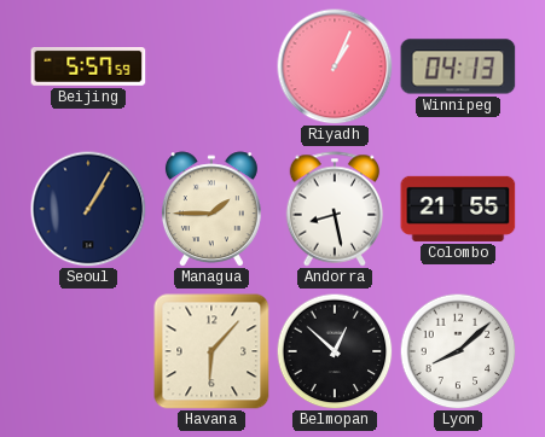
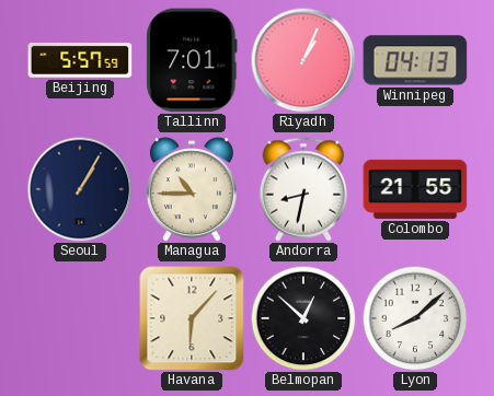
Tallinn: none -> 7:01
Managua: 1:45 -> 10:45
Andorra: 8:28 -> 8:32
